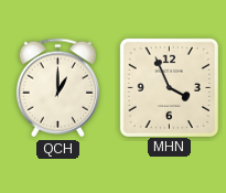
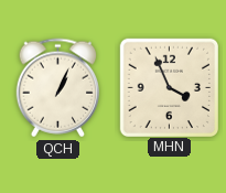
QCH: 1:00 -> 1:04
